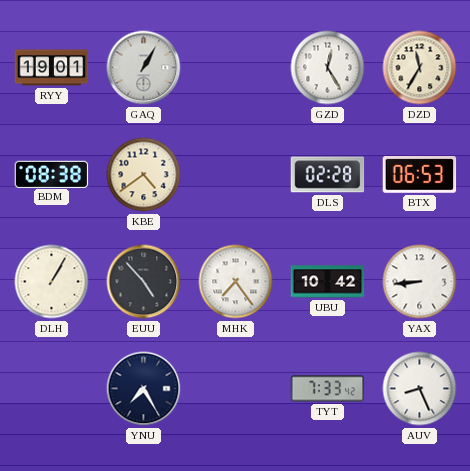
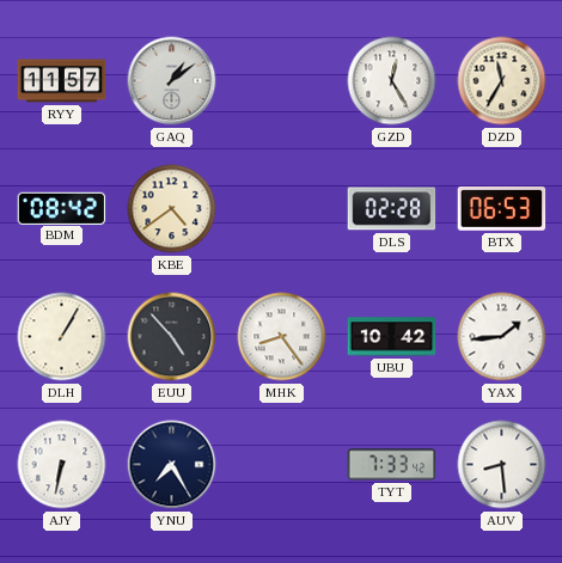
RYY: 19:01 -> 11:57
GAQ: 1:05 -> 1:09
BDM: 08:38 -> 08:42
MHK: 7:24 -> 8:24
YAX: 8:44 -> 1:44
AJY: none -> 6:32
AUV: 8:26 -> 8:29
